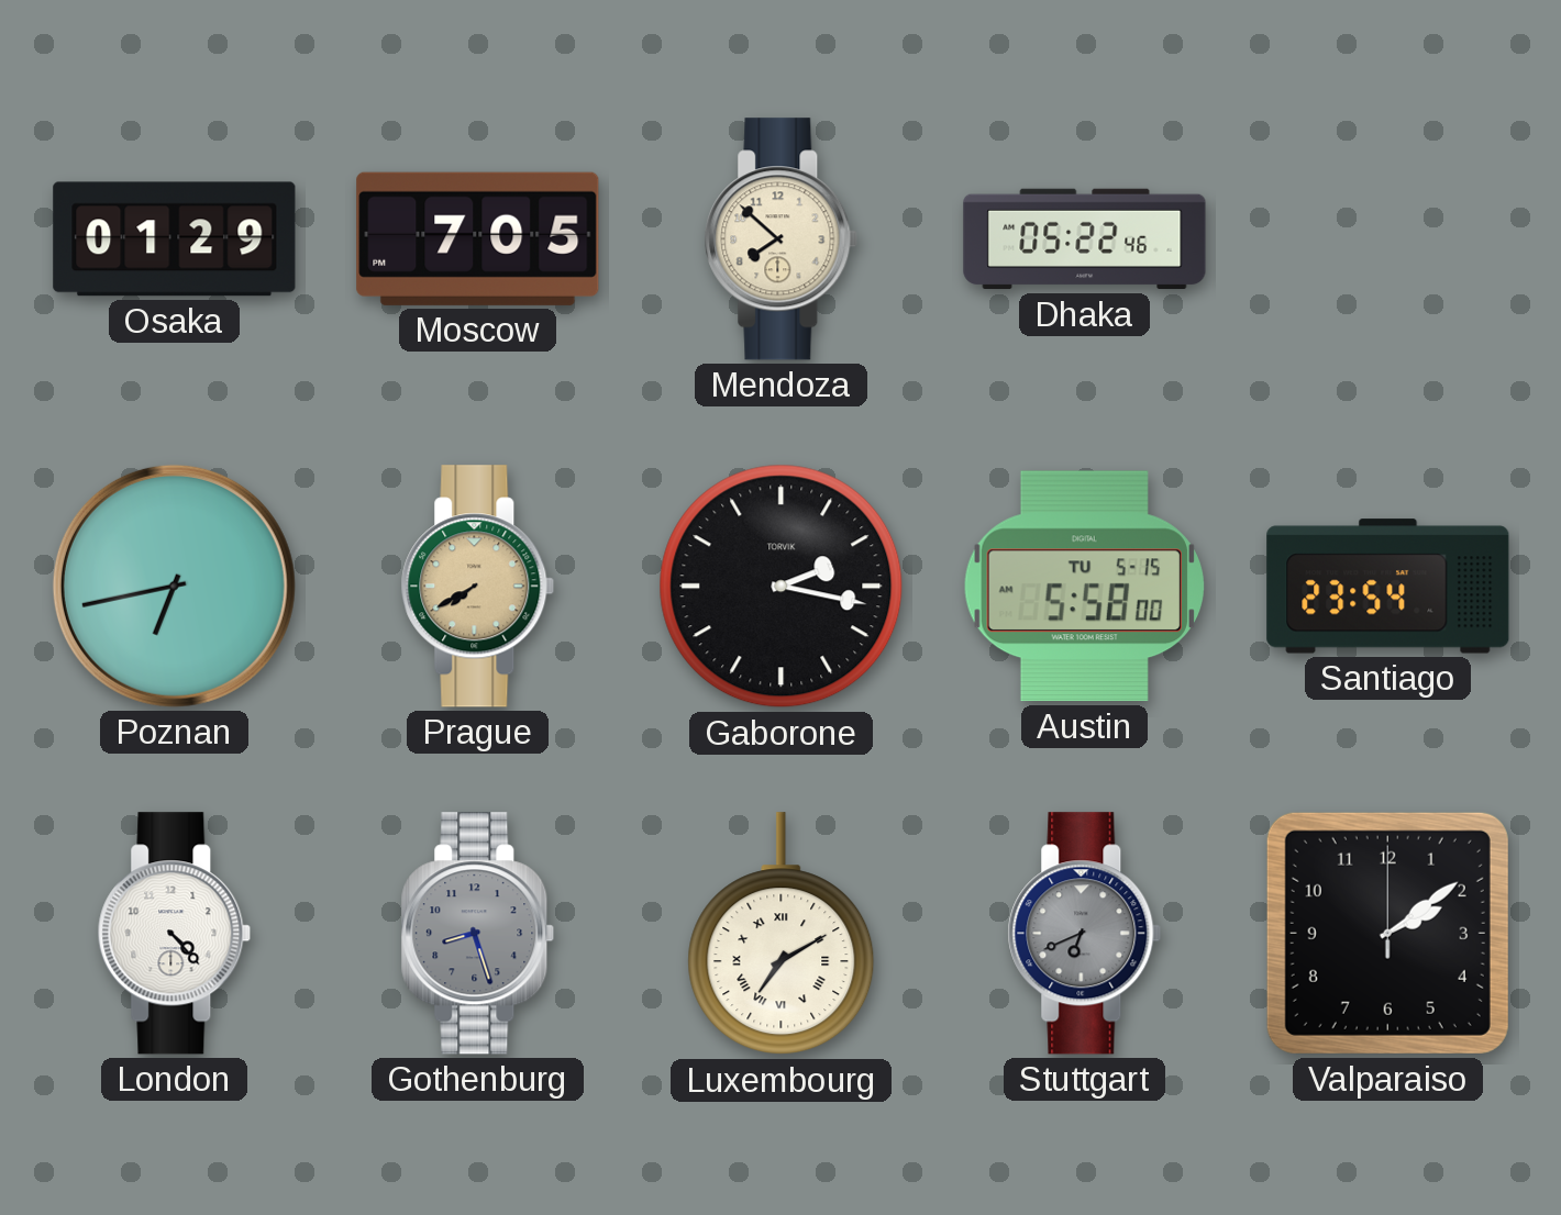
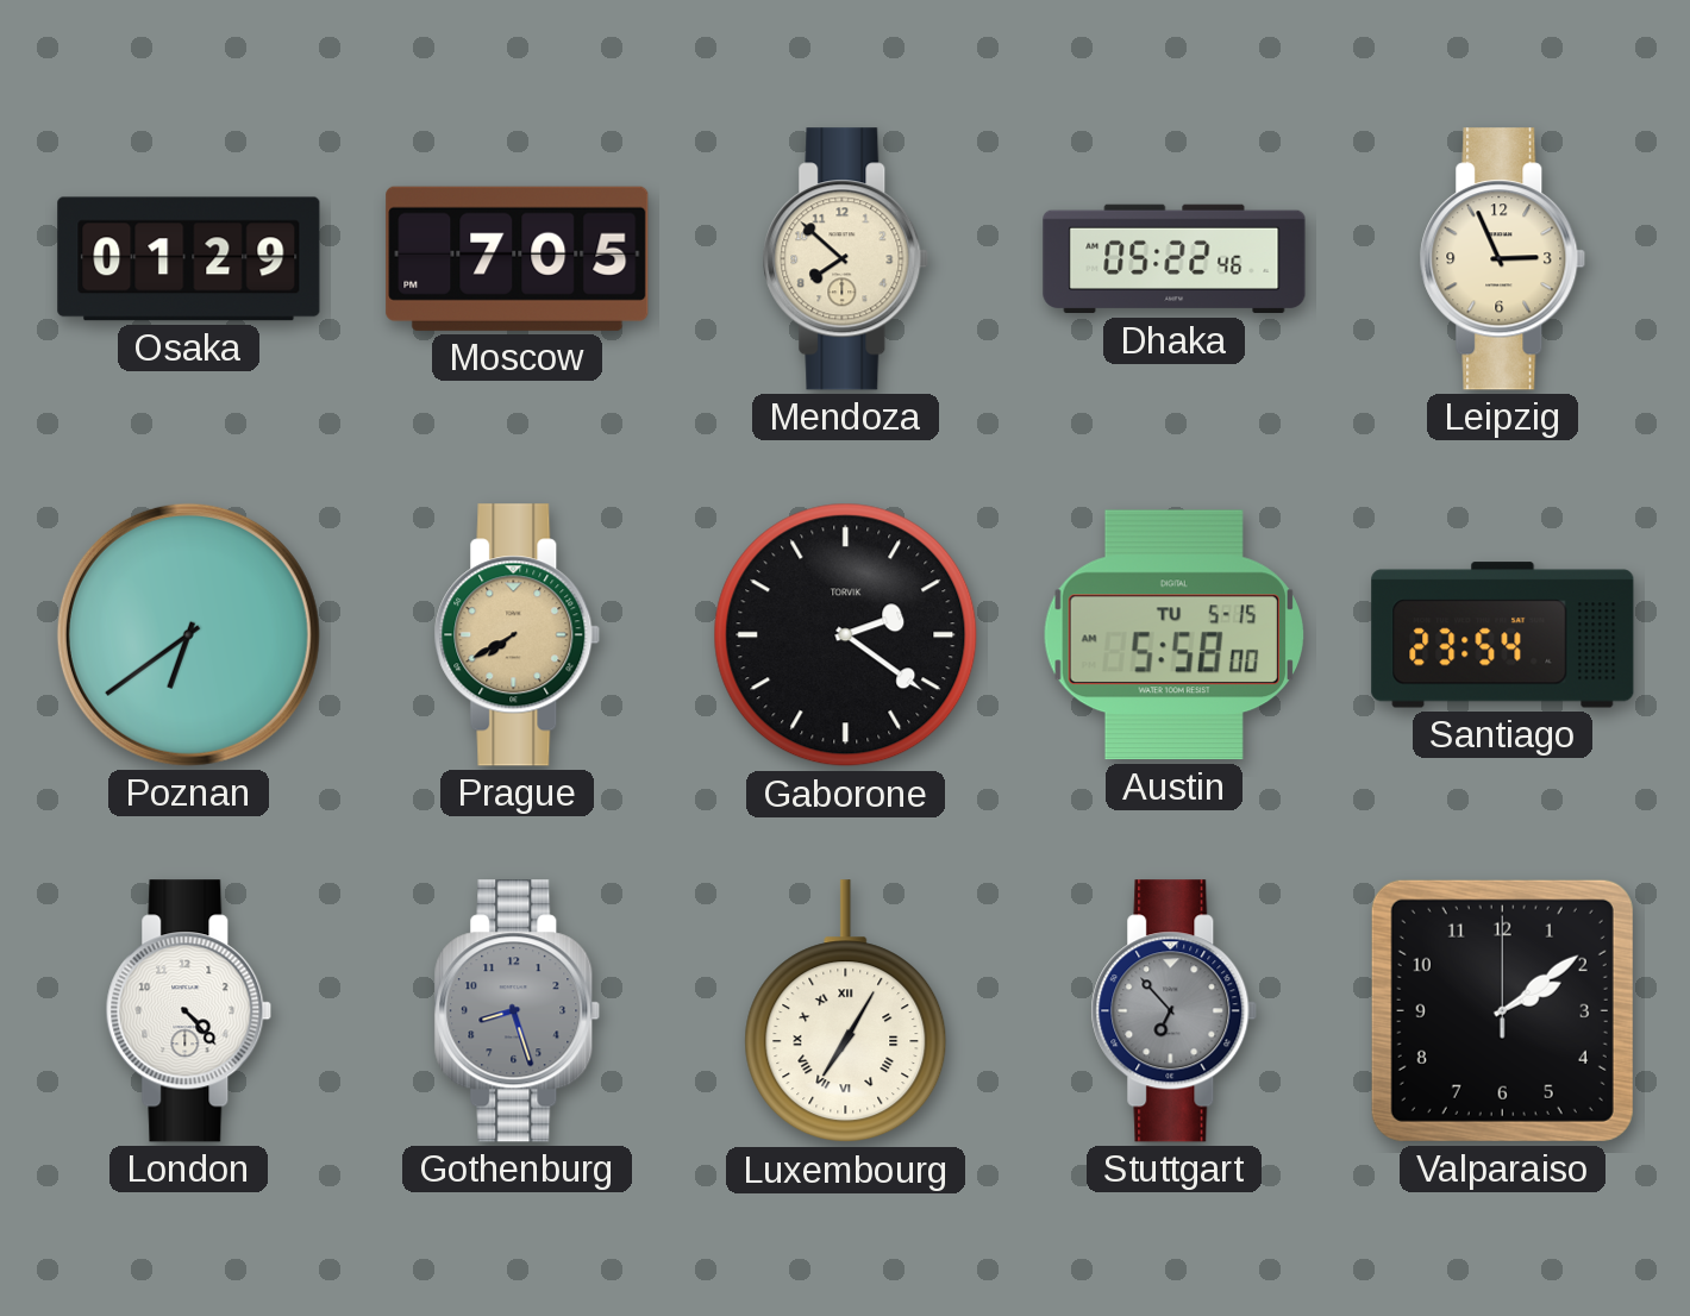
Leipzig: none -> 2:56
Poznan: 6:43 -> 6:39
Gaborone: 2:17 -> 2:21
Luxembourg: 7:10 -> 7:05
Stuttgart: 6:41 -> 6:53
